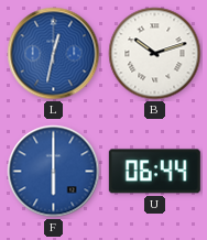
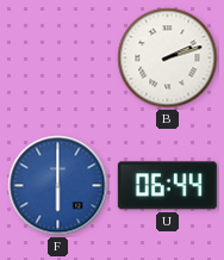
L: 12:32 -> none
B: 10:12 -> 2:12
